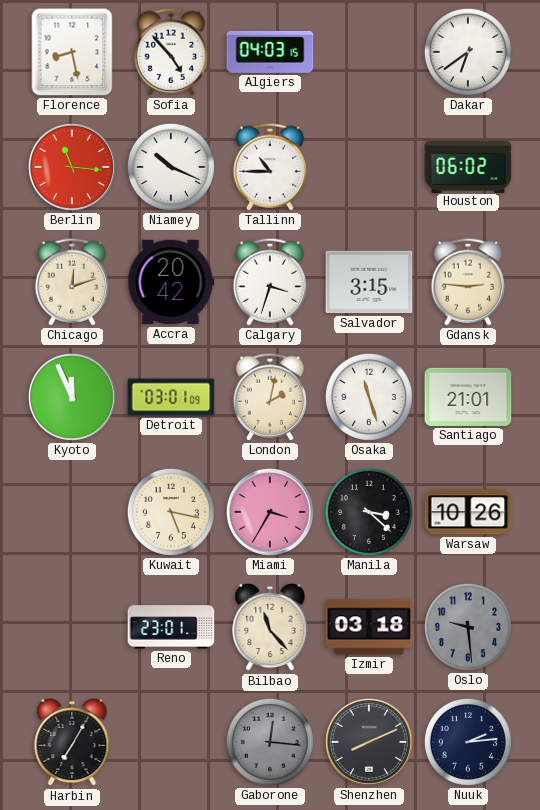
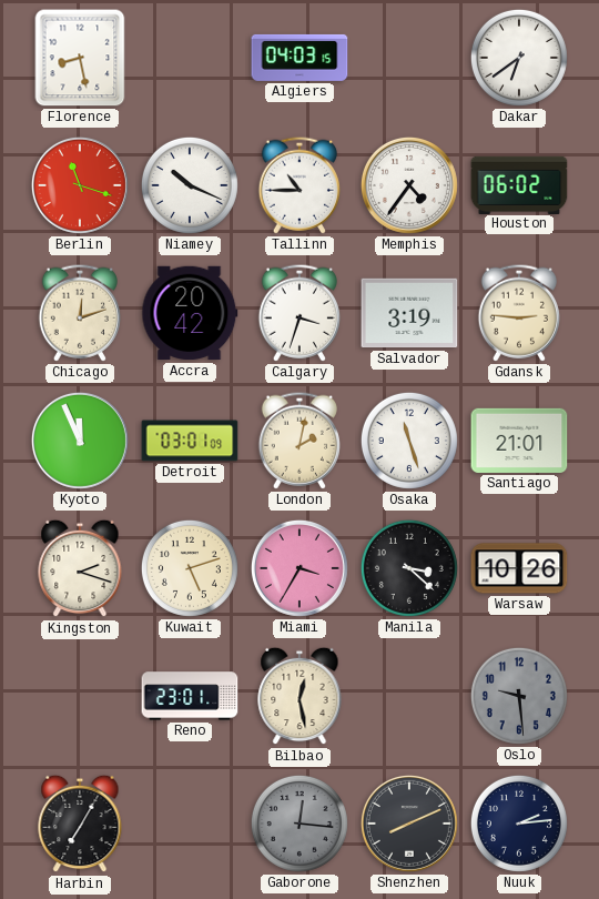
Sofia: 4:53 -> none
Berlin: 11:16 -> 11:18
Memphis: none -> 4:36
Salvador: 3:15 -> 3:19
Kingston: none -> 2:18
Kuwait: 5:17 -> 5:12
Bilbao: 11:23 -> 12:28
Izmir: 03:18 -> none
